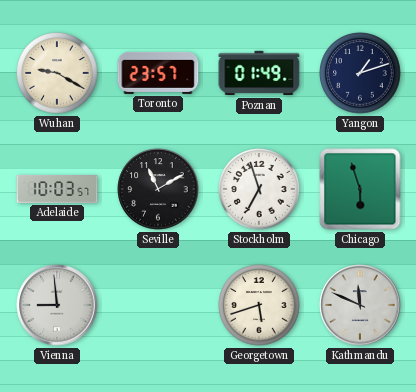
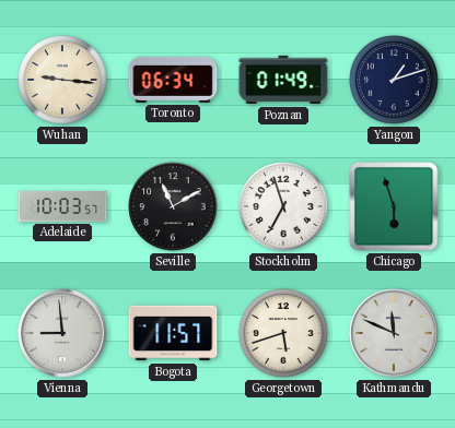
Wuhan: 9:20 -> 9:16
Toronto: 23:57 -> 06:34
Bogota: none -> 11:57
